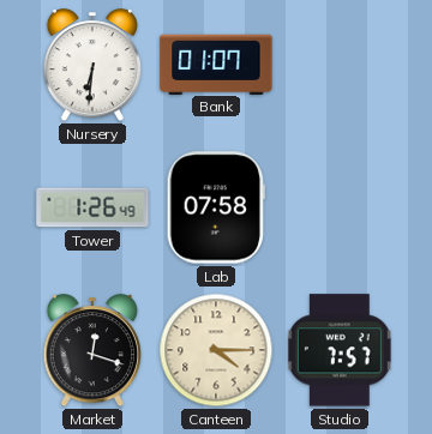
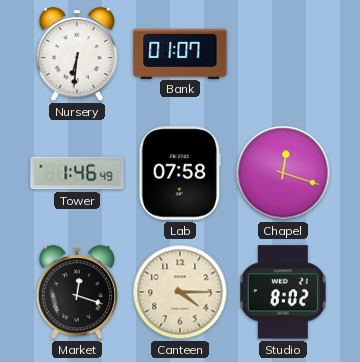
Tower: 1:26 -> 1:46
Chapel: none -> 12:18
Studio: 7:57 -> 8:02
